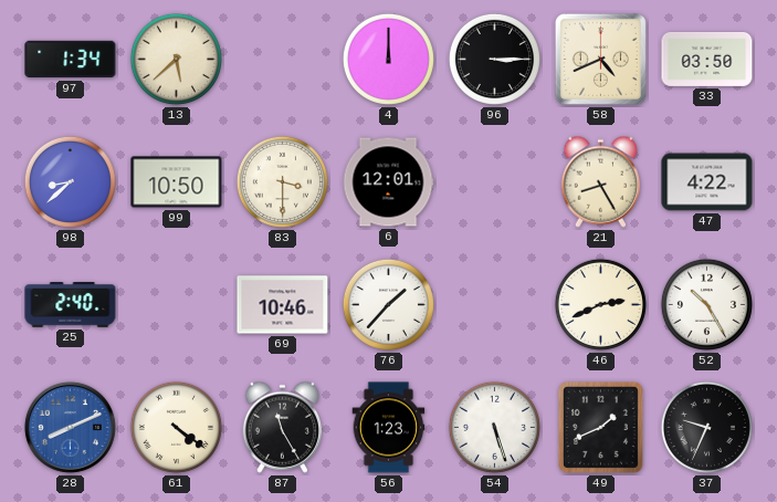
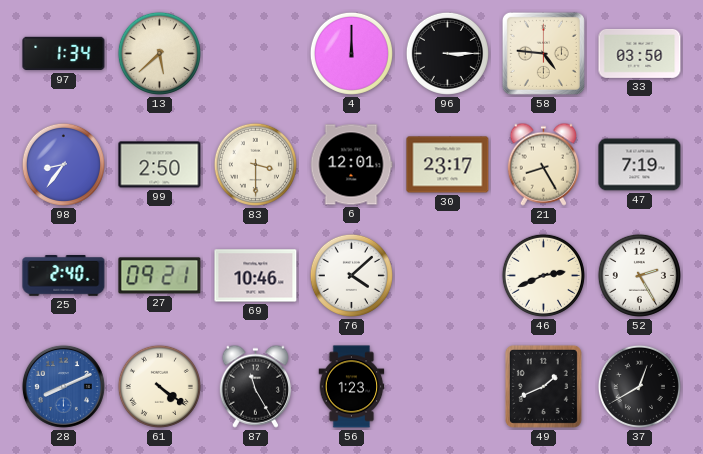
58: 4:41 -> 4:46
98: 8:38 -> 8:36
99: 10:50 -> 2:50
30: none -> 23:17
47: 4:22 -> 7:19
27: none -> 09:21
76: 1:37 -> 4:08
52: 10:25 -> 2:25
54: 5:27 -> none
37: 9:34 -> 12:40
